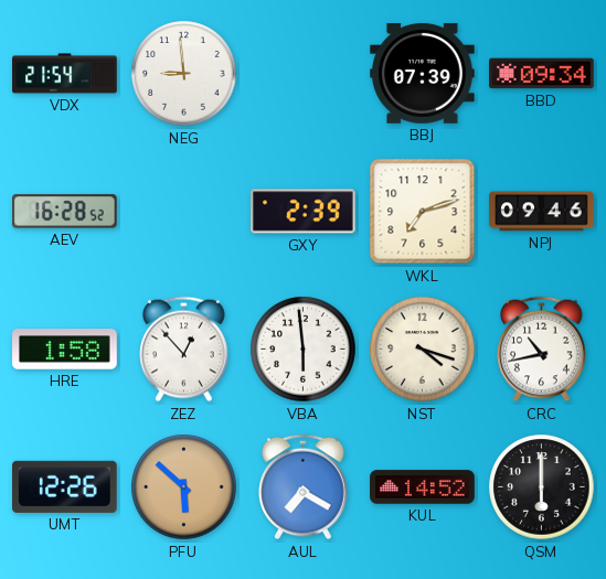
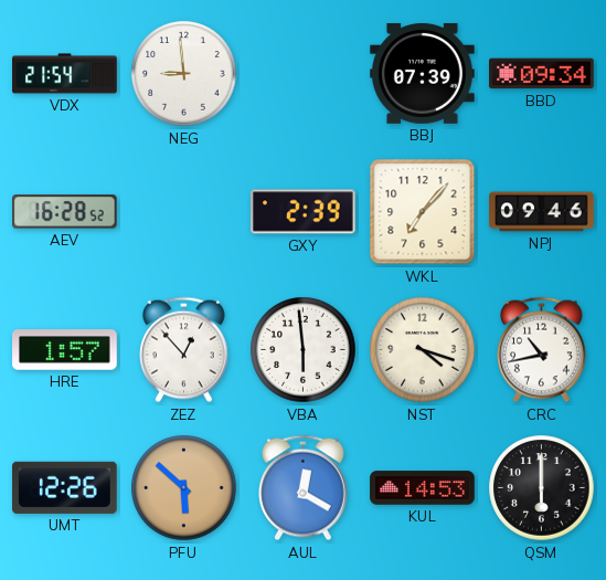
WKL: 7:12 -> 7:07
HRE: 1:58 -> 1:57
AUL: 7:20 -> 12:20
KUL: 14:52 -> 14:53
